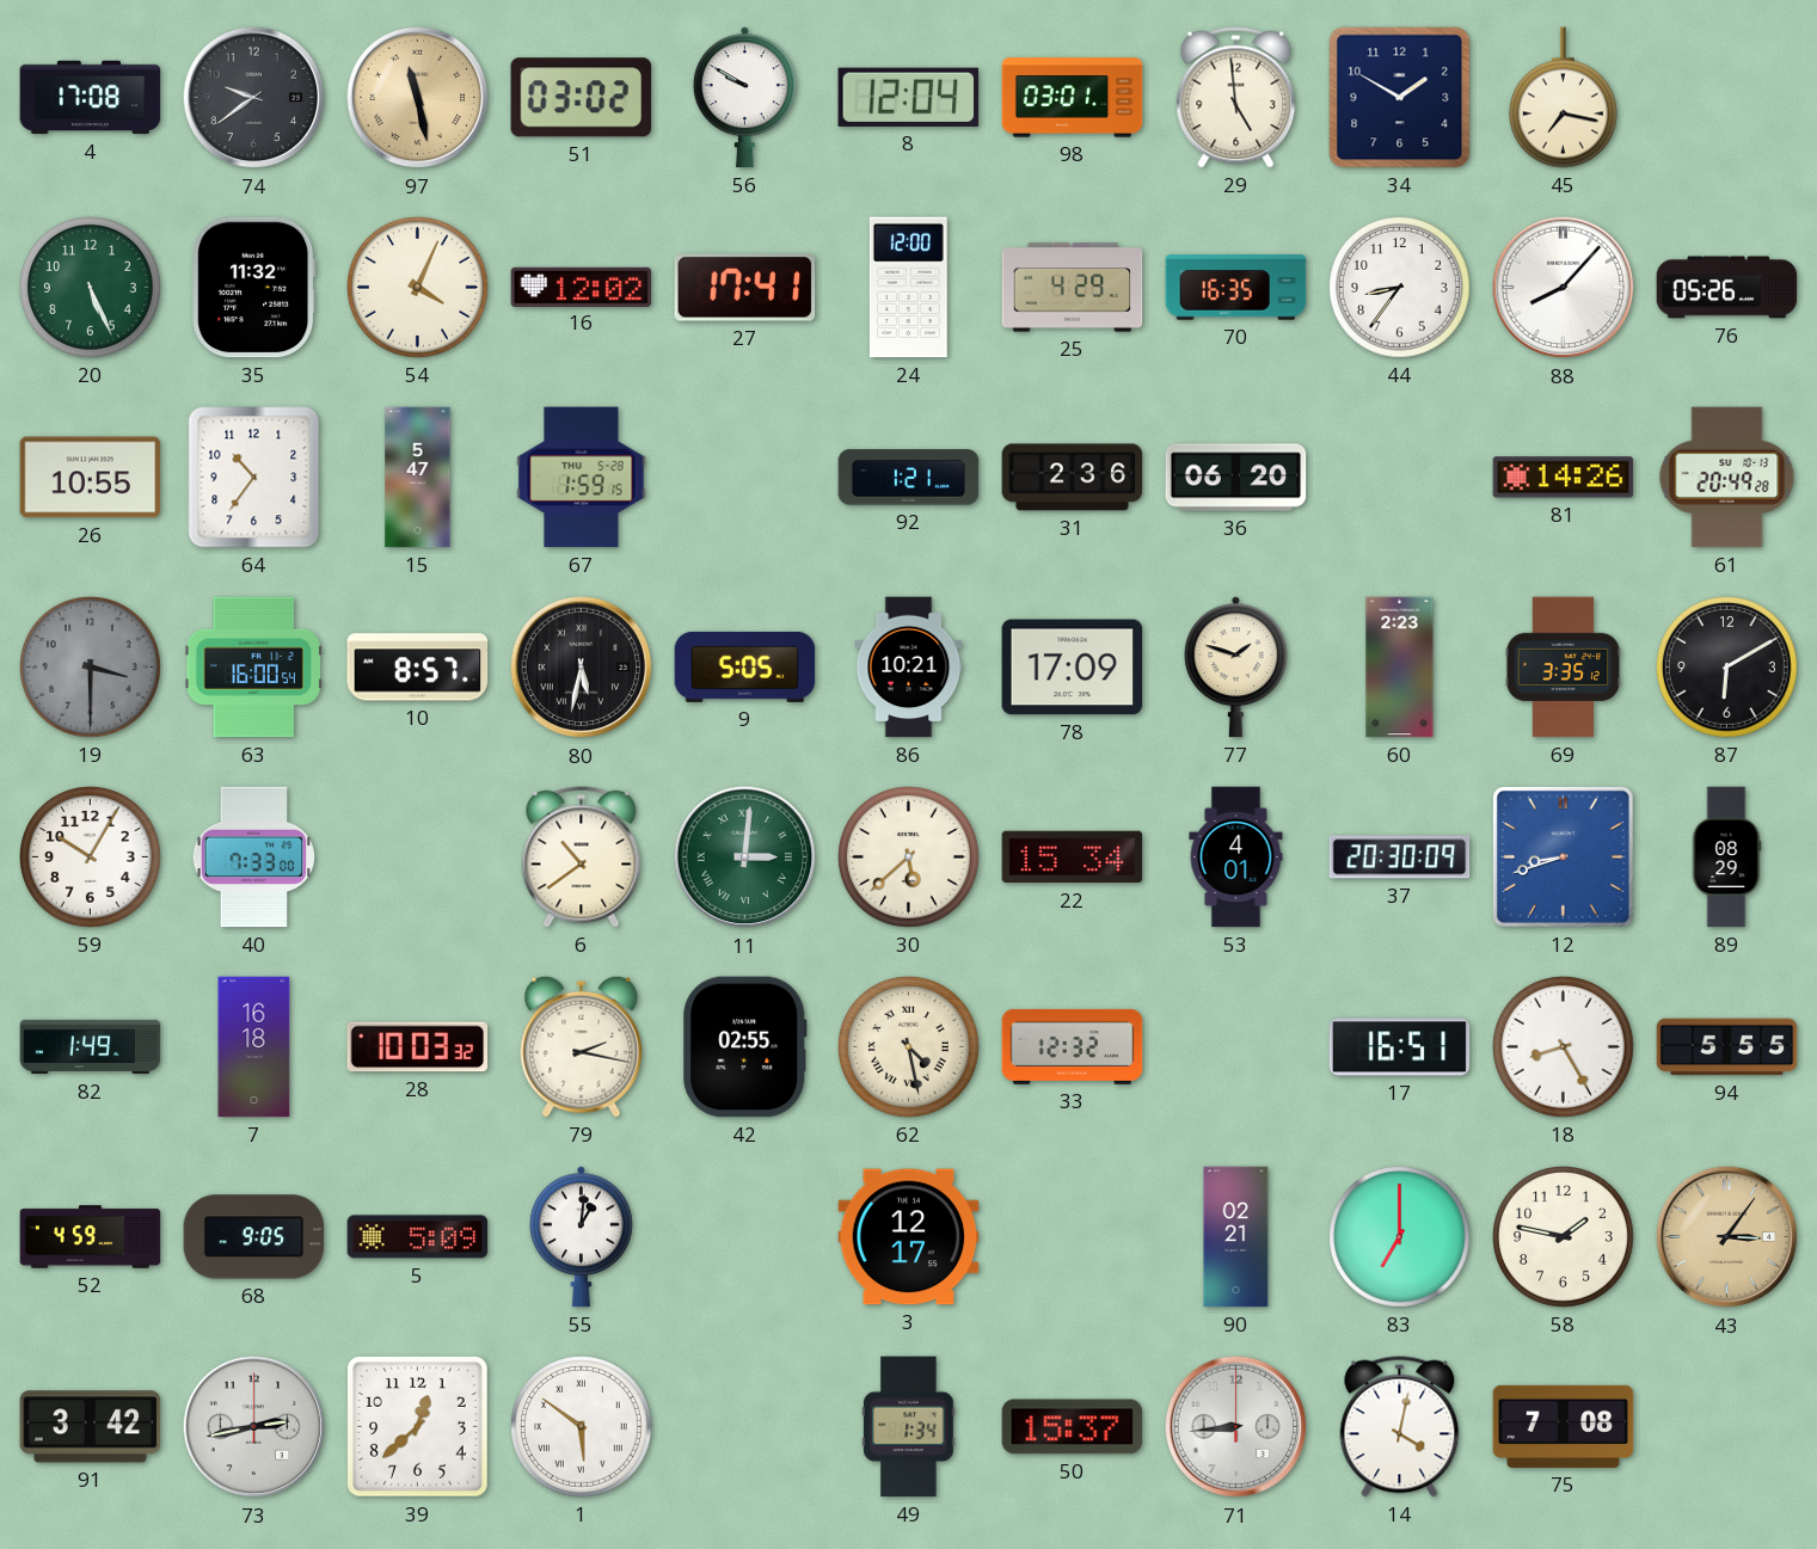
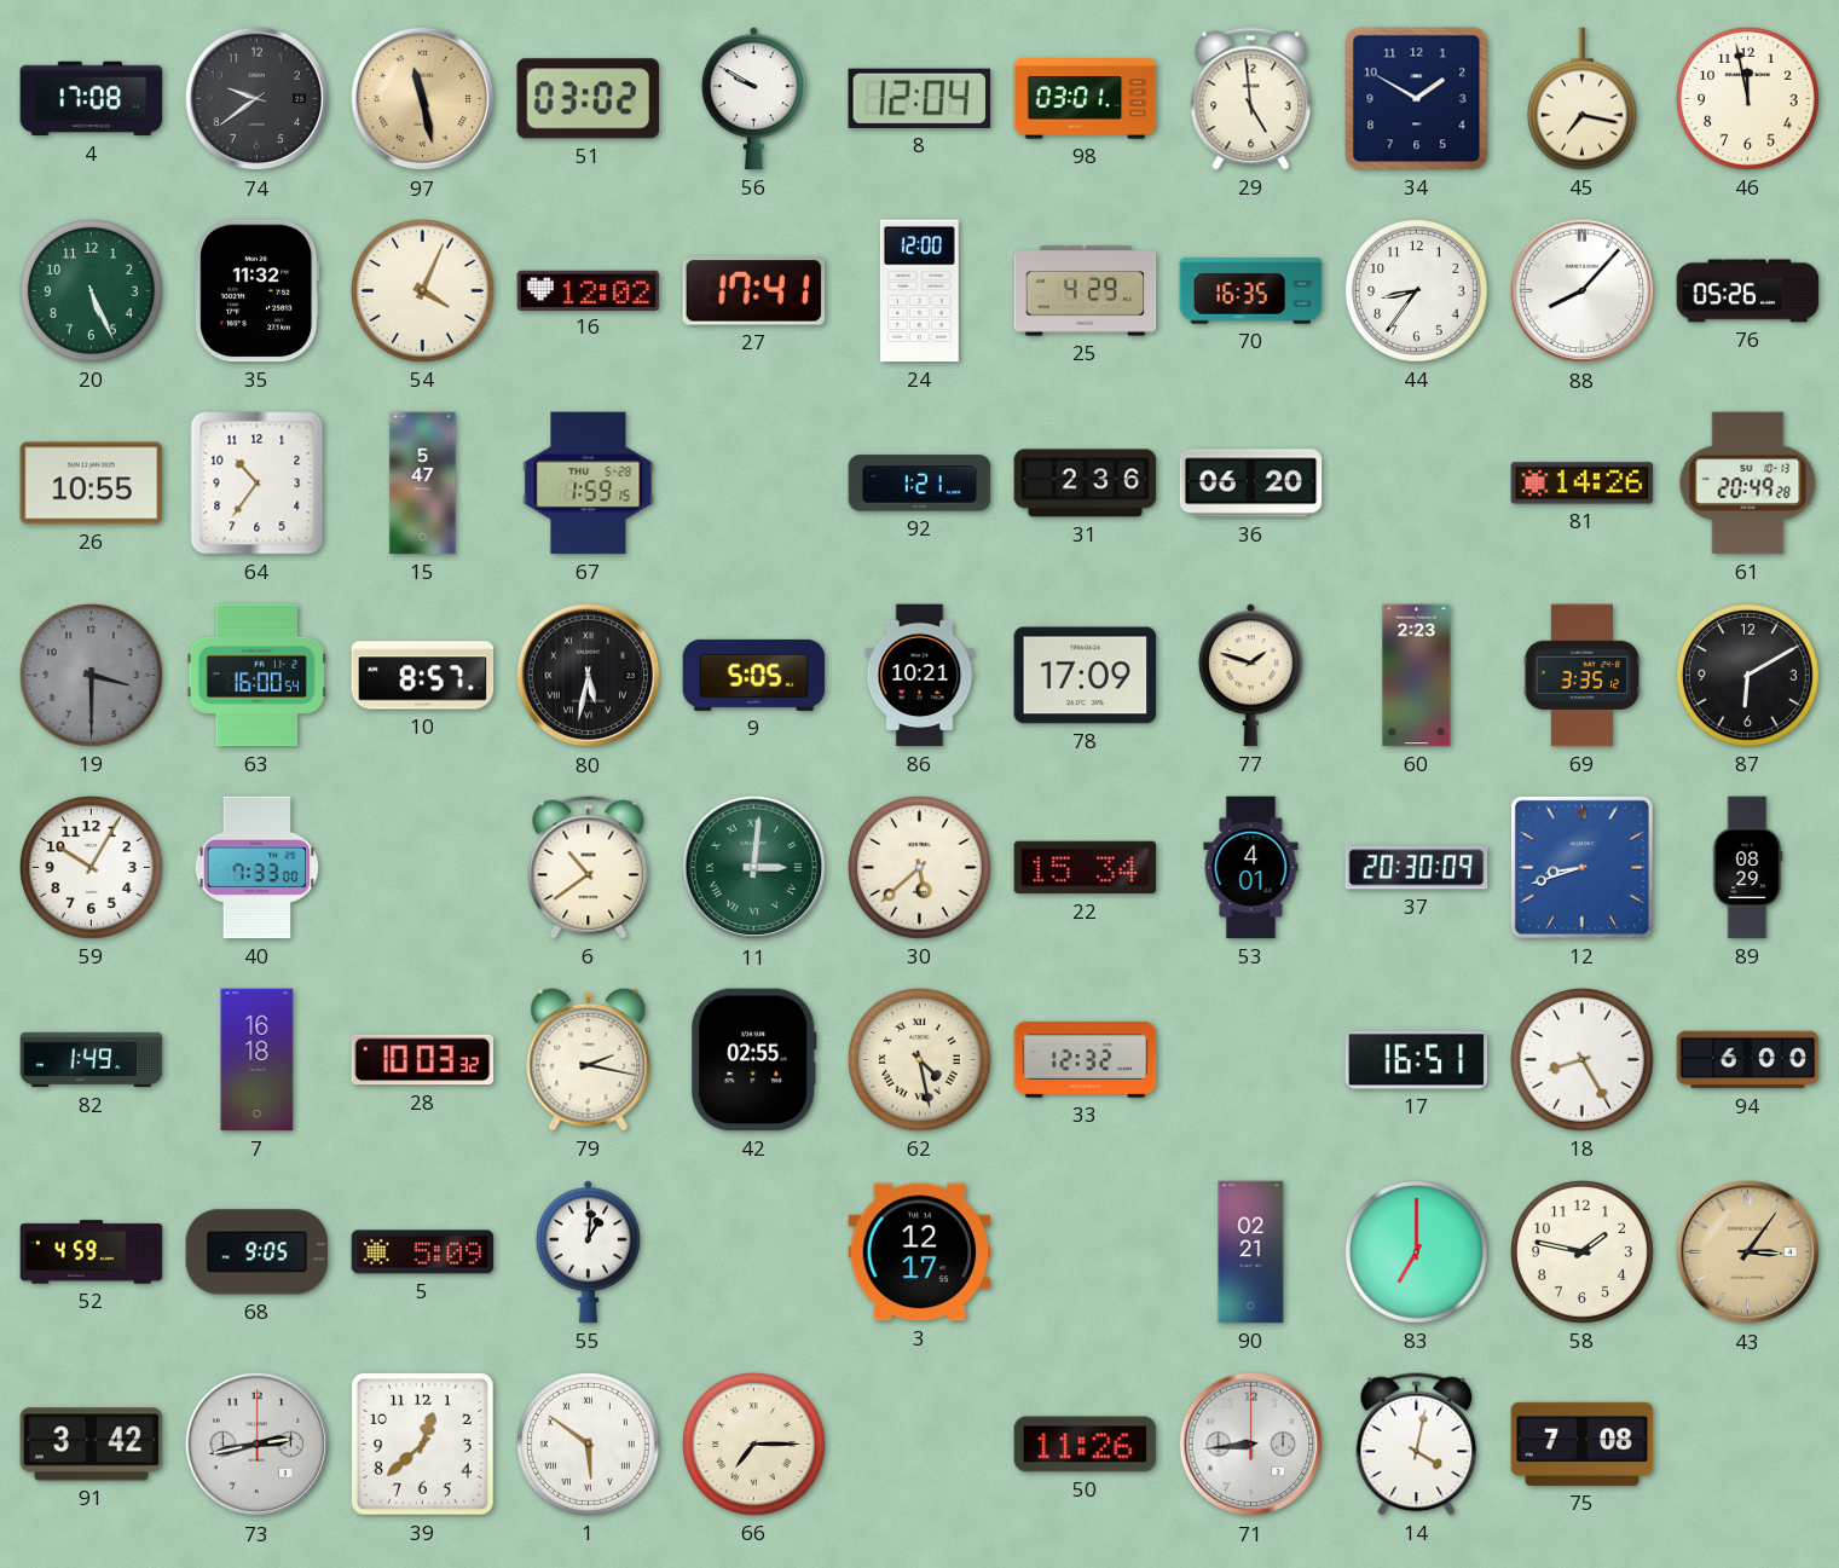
46: none -> 11:58
94: 5:55 -> 6:00
66: none -> 7:15
49: 1:34 -> none
50: 15:37 -> 11:26
